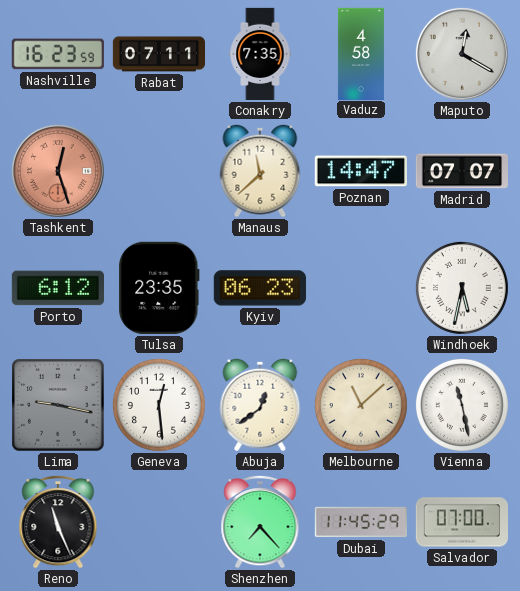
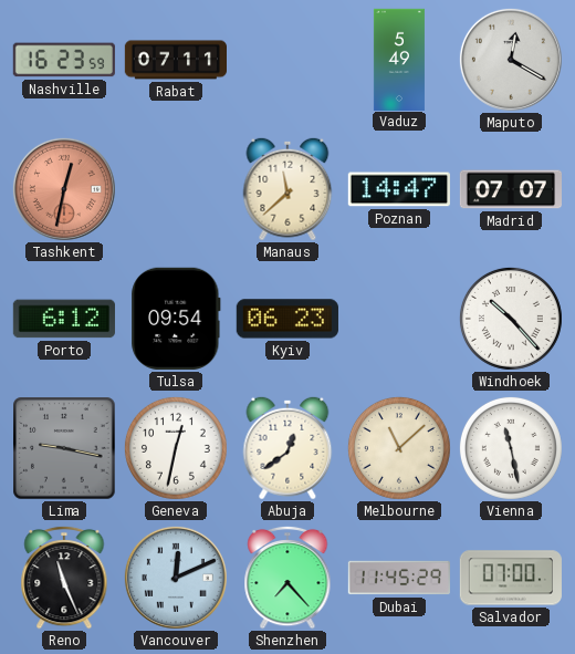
Conakry: 7:35 -> none
Vaduz: 4:58 -> 5:49
Tashkent: 12:27 -> 12:32
Tulsa: 23:35 -> 09:54
Windhoek: 5:32 -> 10:23
Geneva: 12:29 -> 12:32
Vancouver: none -> 12:11
